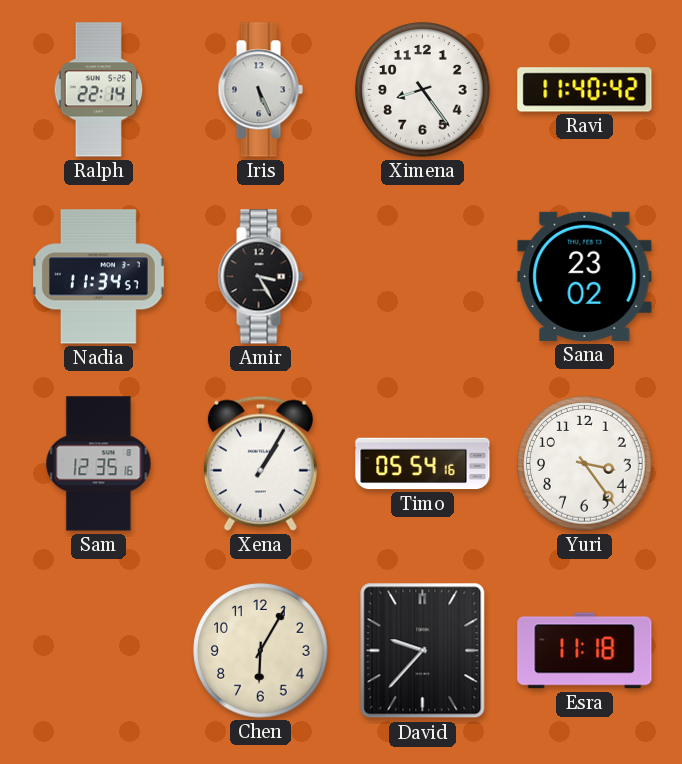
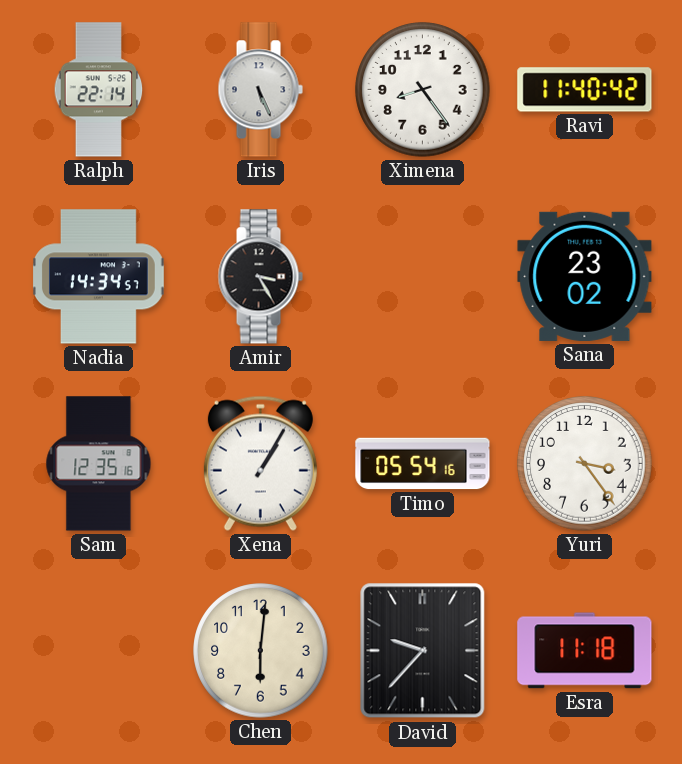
Nadia: 11:34 -> 14:34
Chen: 6:05 -> 6:01
